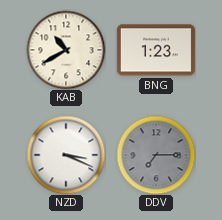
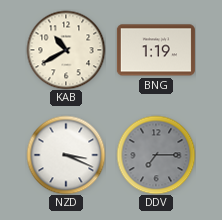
BNG: 1:23 -> 1:19
